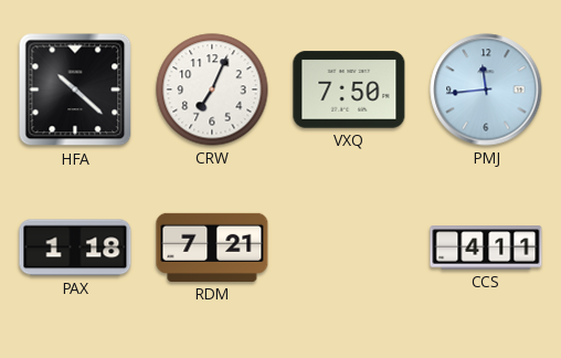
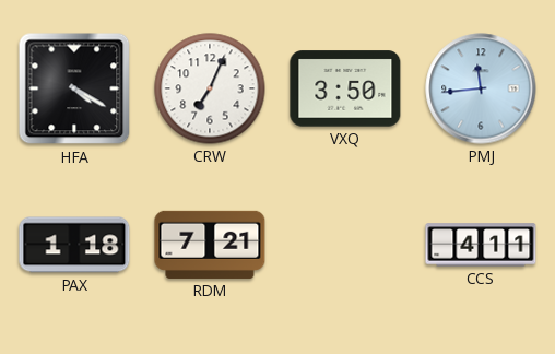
HFA: 10:22 -> 4:20
VXQ: 7:50 -> 3:50
